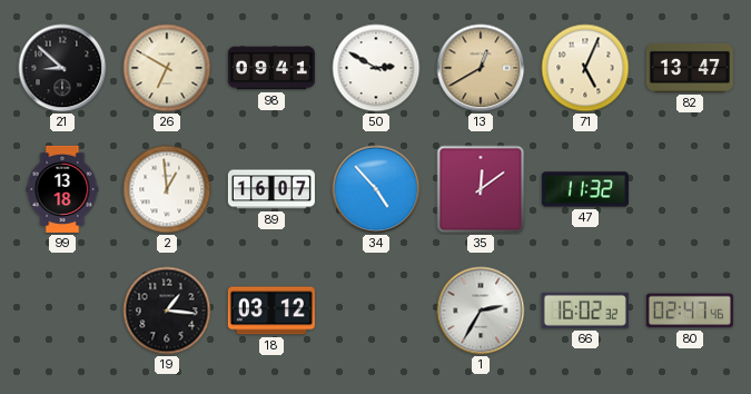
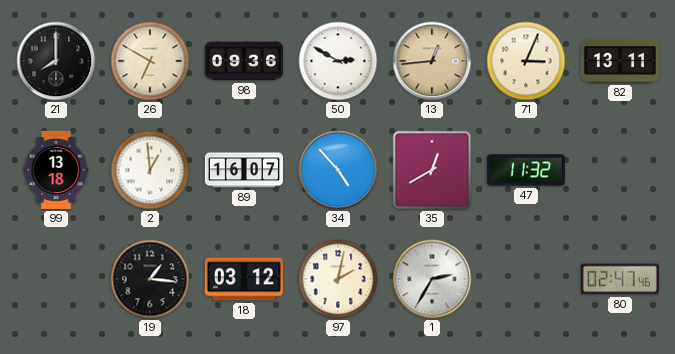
21: 8:52 -> 8:00
98: 09:41 -> 09:36
13: 12:40 -> 12:44
71: 5:04 -> 3:04
82: 13:47 -> 13:11
35: 12:09 -> 12:40
97: none -> 2:02
66: 16:02 -> none
